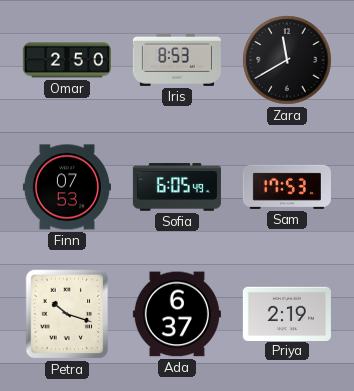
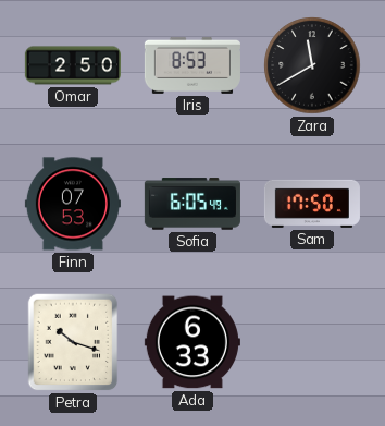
Sam: 17:53 -> 17:50
Ada: 6:37 -> 6:33
Priya: 2:19 -> none
